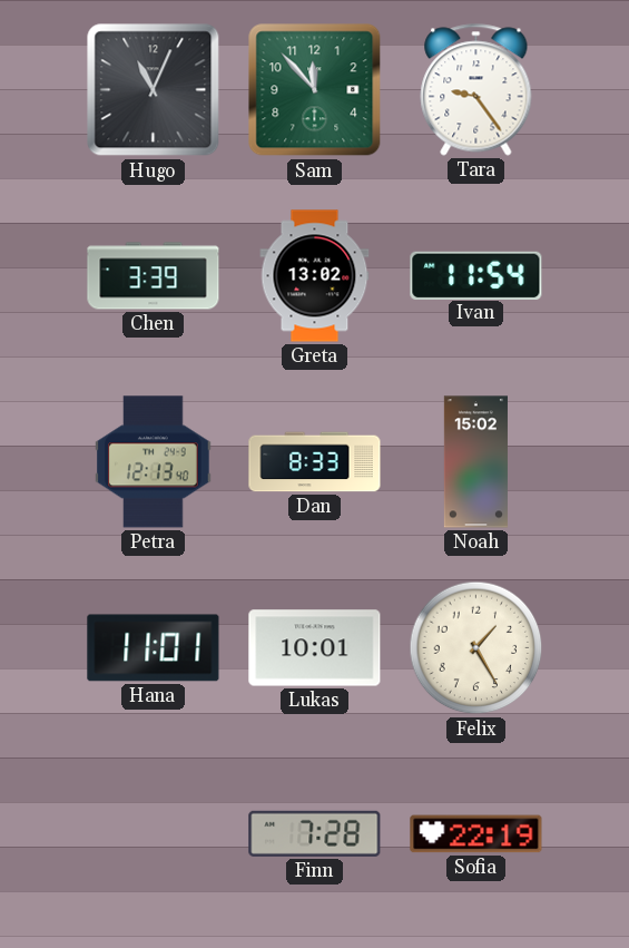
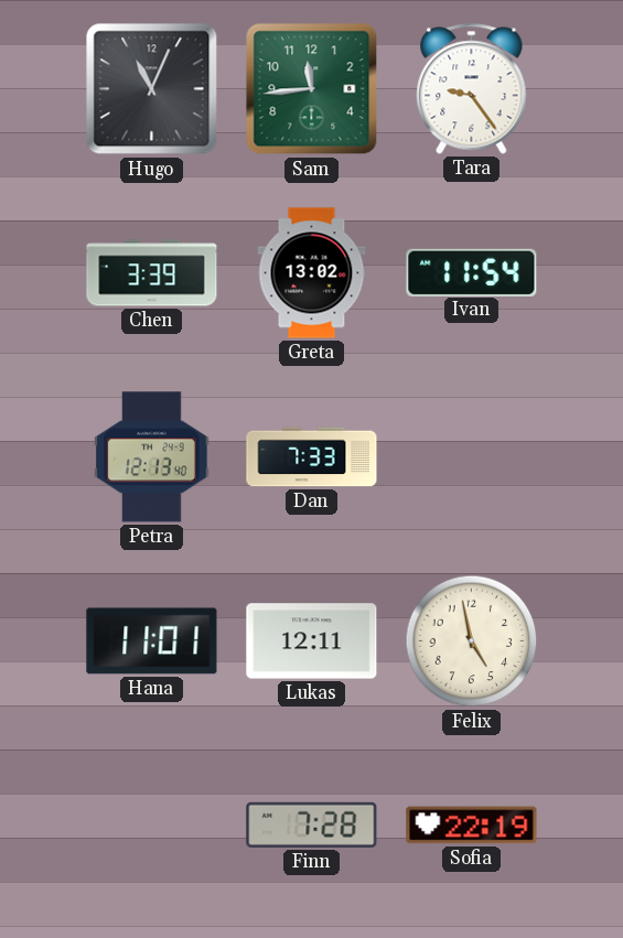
Sam: 11:53 -> 11:44
Dan: 8:33 -> 7:33
Noah: 15:02 -> none
Lukas: 10:01 -> 12:11
Felix: 1:25 -> 4:58
